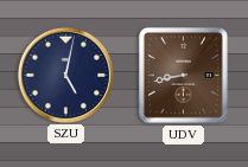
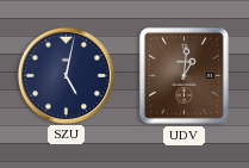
UDV: 8:43 -> 1:01
